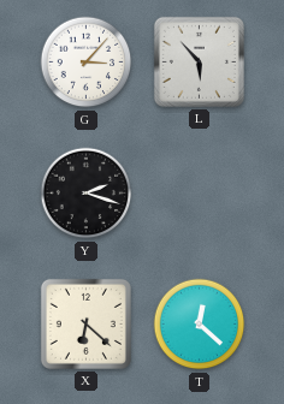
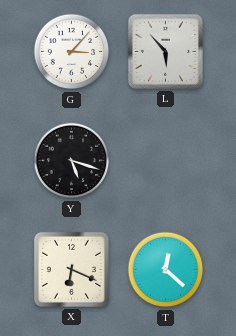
Y: 2:18 -> 5:18
X: 6:22 -> 6:19
